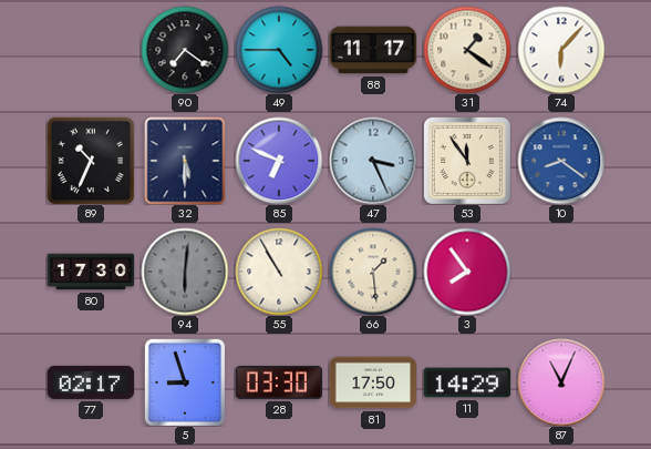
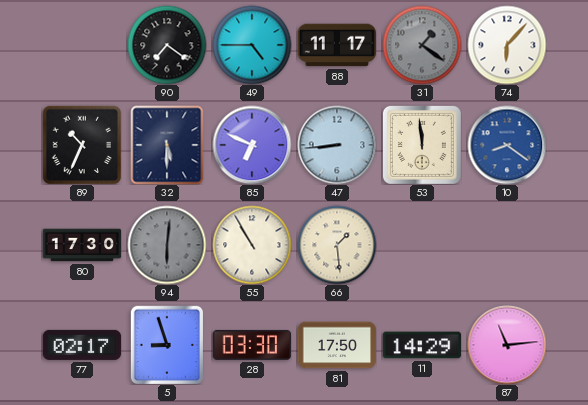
31 dial: cream -> grey
47: 3:26 -> 8:44
53: 11:54 -> 11:59
3: 7:54 -> none
87: 11:04 -> 11:14
